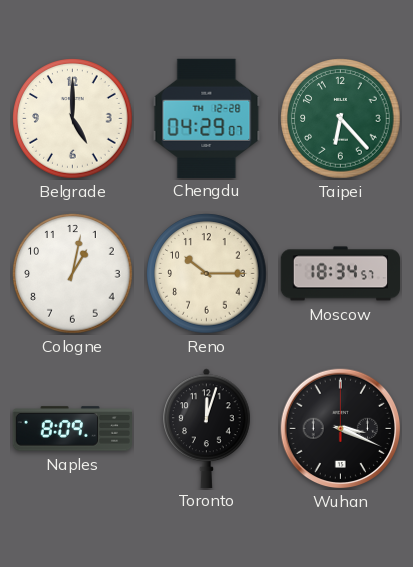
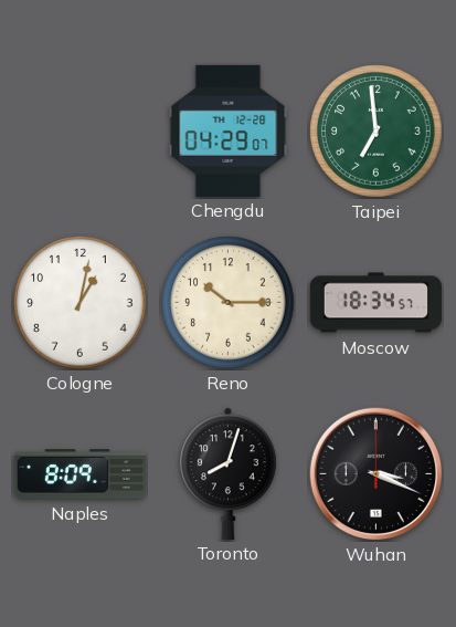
Belgrade: 5:00 -> none
Taipei: 6:23 -> 6:59
Toronto: 12:03 -> 8:03
